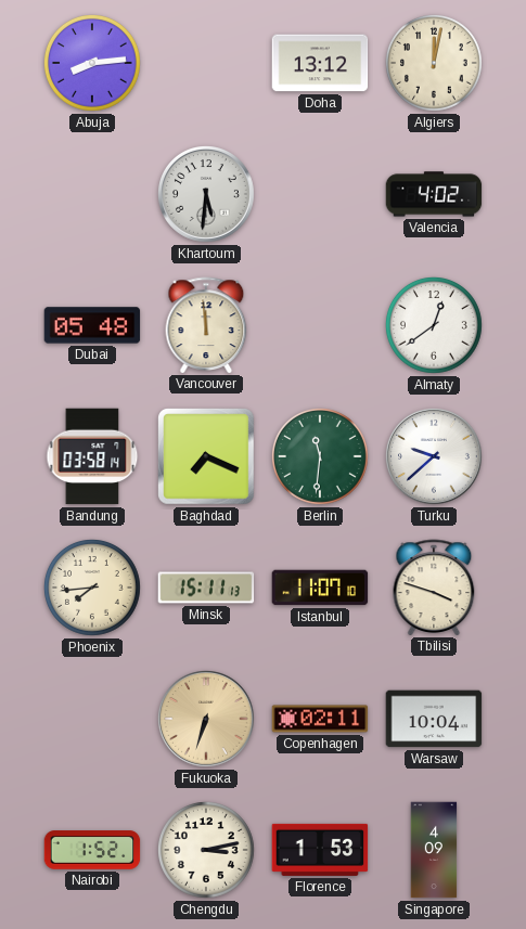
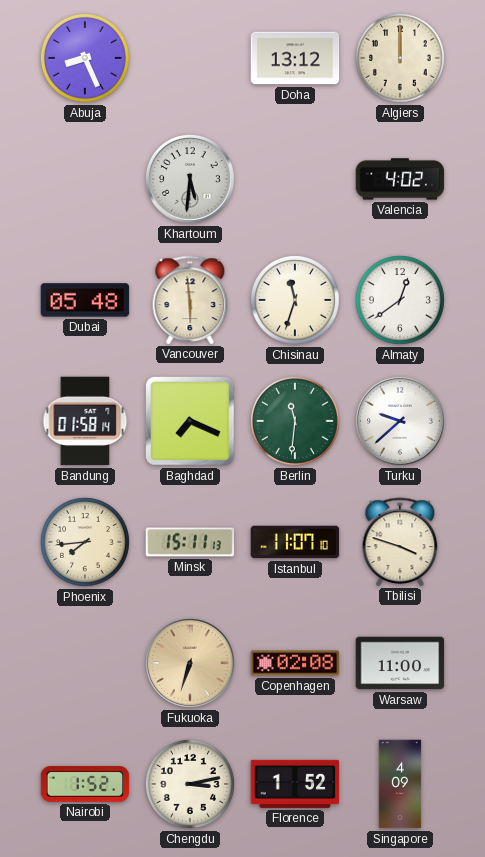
Abuja: 8:14 -> 8:26
Algiers: 12:02 -> 12:00
Vancouver: 11:59 -> 5:59
Chisinau: none -> 11:33
Bandung: 03:58 -> 01:58
Copenhagen: 02:11 -> 02:08
Warsaw: 10:04 -> 11:00
Florence: 1:53 -> 1:52
